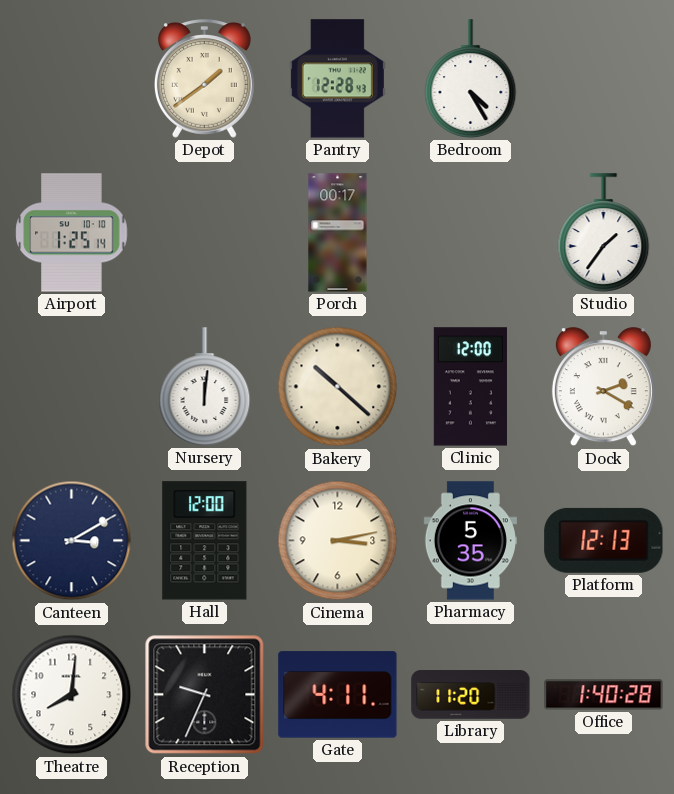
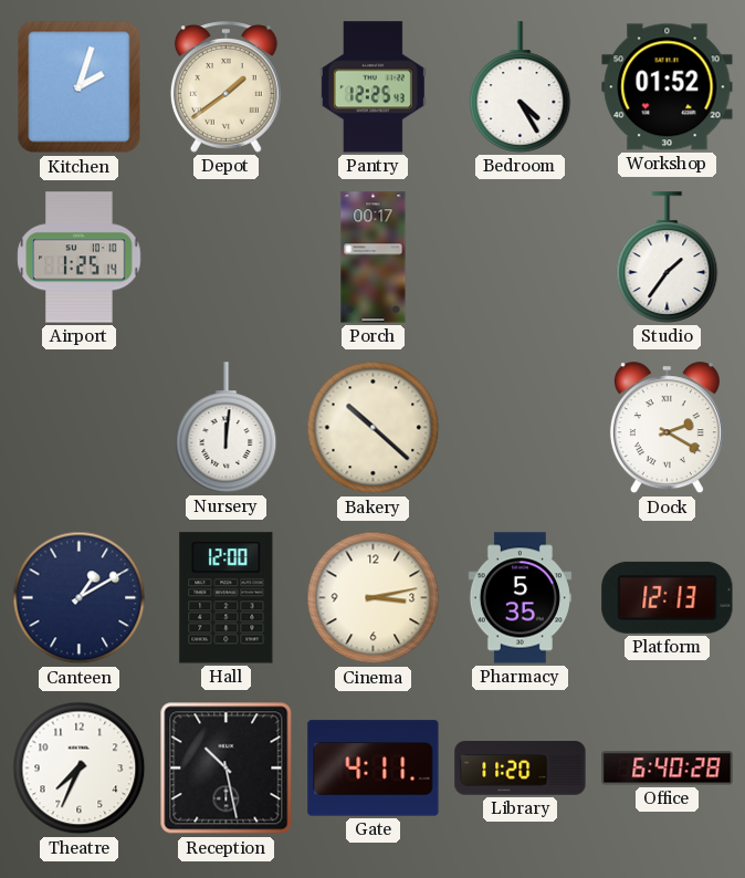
Kitchen: none -> 2:03
Pantry: 12:28 -> 12:25
Workshop: none -> 01:52
Clinic: 12:00 -> none
Canteen: 3:10 -> 1:10
Theatre: 8:01 -> 7:34
Reception: 9:34 -> 10:28
Office: 1:40 -> 6:40
